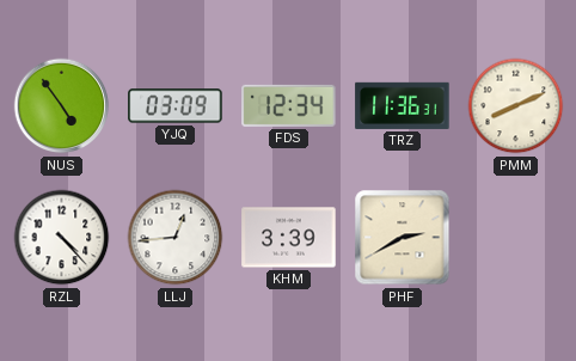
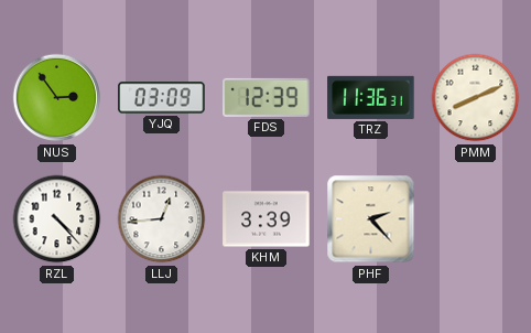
NUS: 4:54 -> 2:54
FDS: 12:34 -> 12:39
PHF: 2:40 -> 2:23
